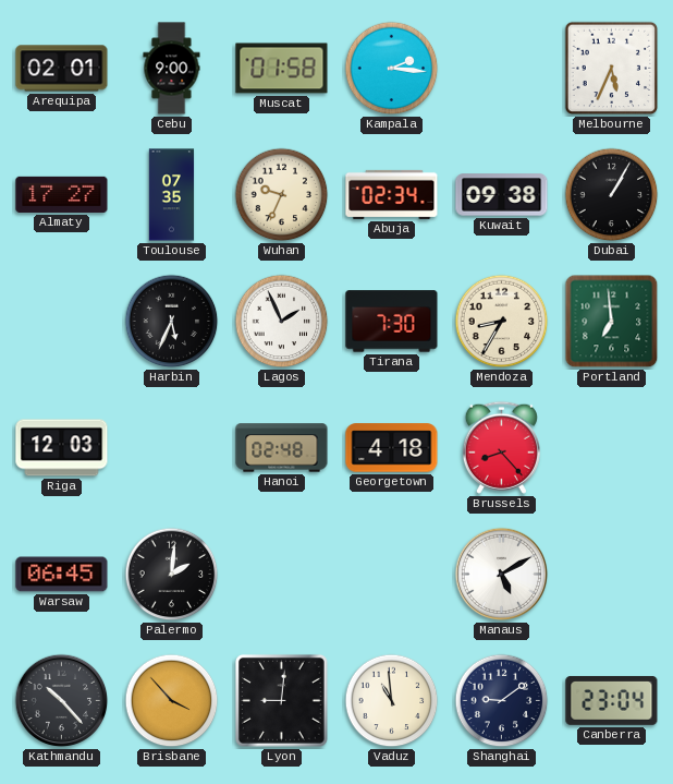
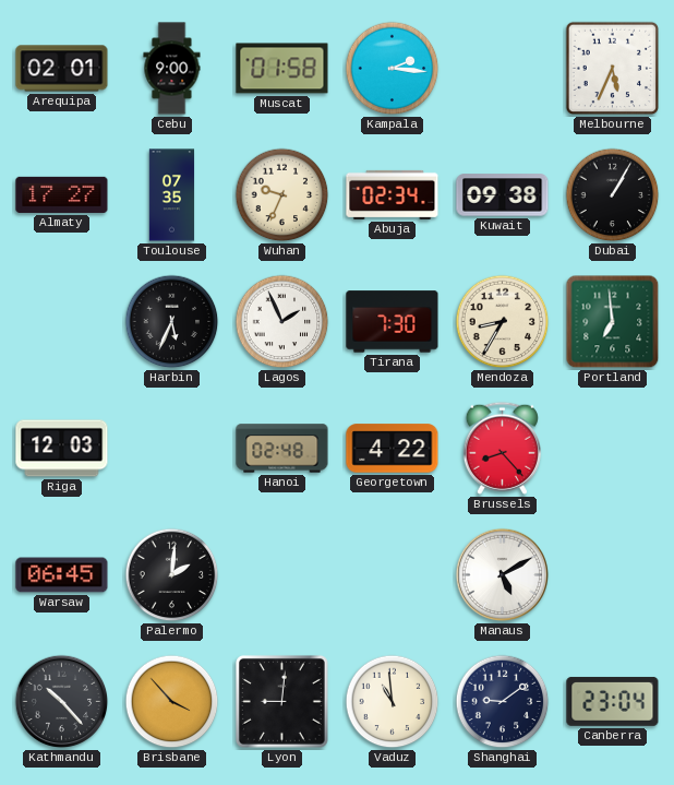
Georgetown: 4:18 -> 4:22
